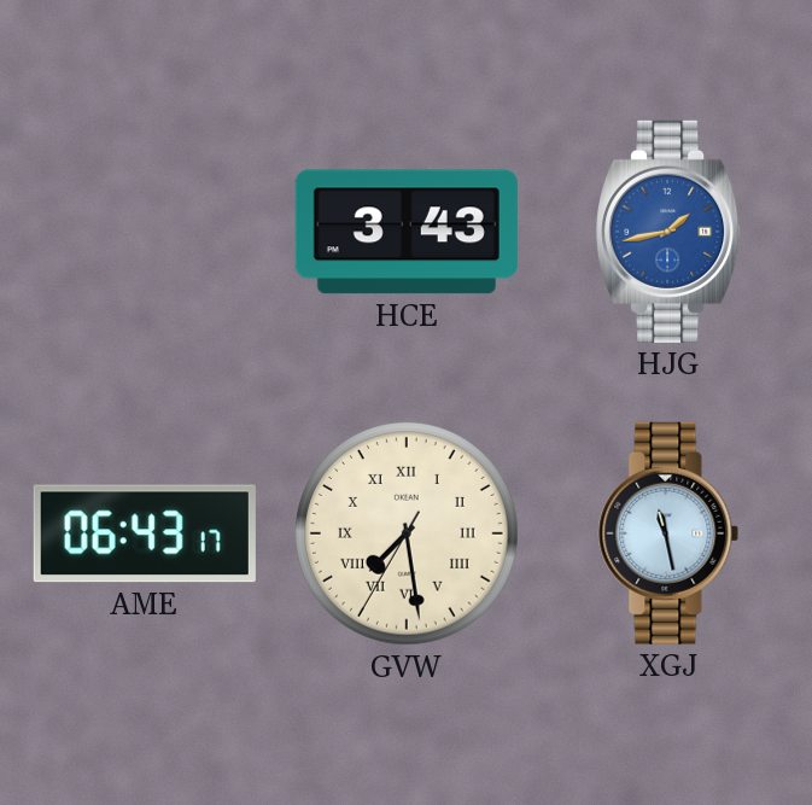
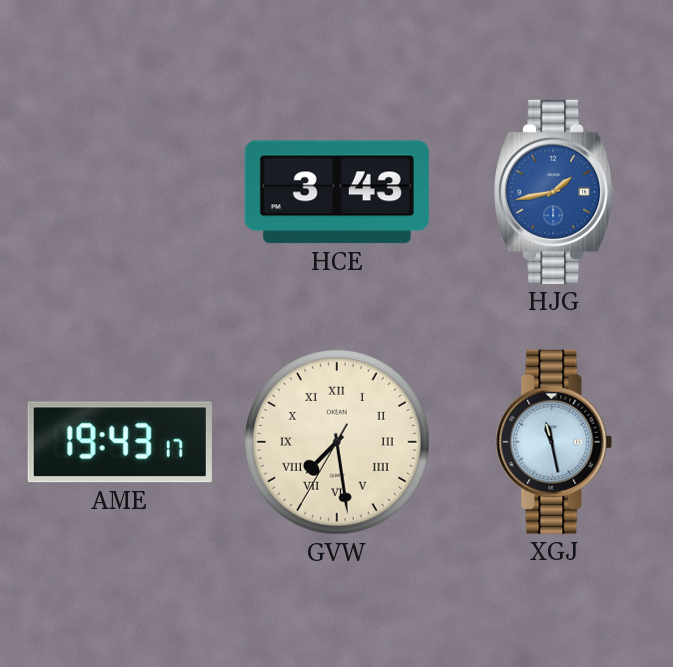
AME: 06:43 -> 19:43
